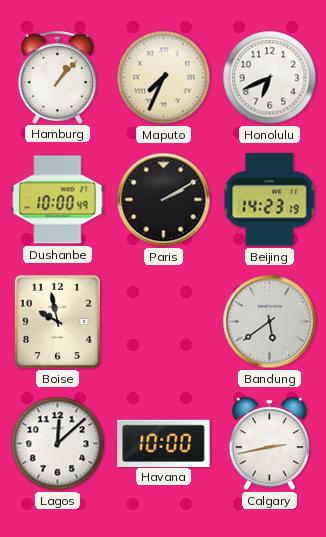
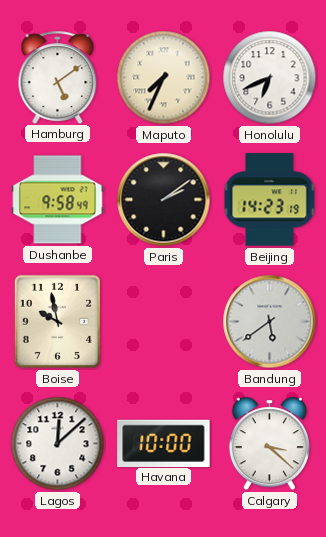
Hamburg: 1:07 -> 5:09
Dushanbe: 10:00 -> 9:58
Paris: 2:10 -> 2:09
Calgary: 2:43 -> 3:22
